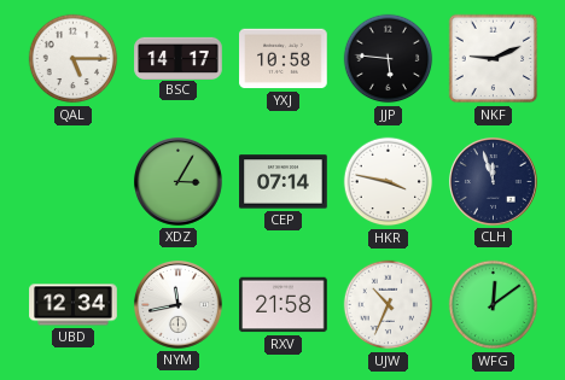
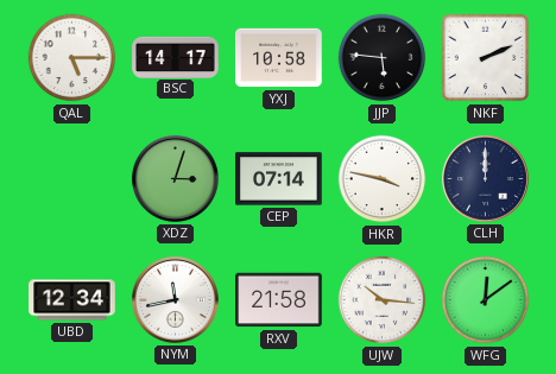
NKF: 9:11 -> 2:11
XDZ: 3:05 -> 3:03
CLH: 11:57 -> 12:00
UJW: 10:34 -> 10:16
